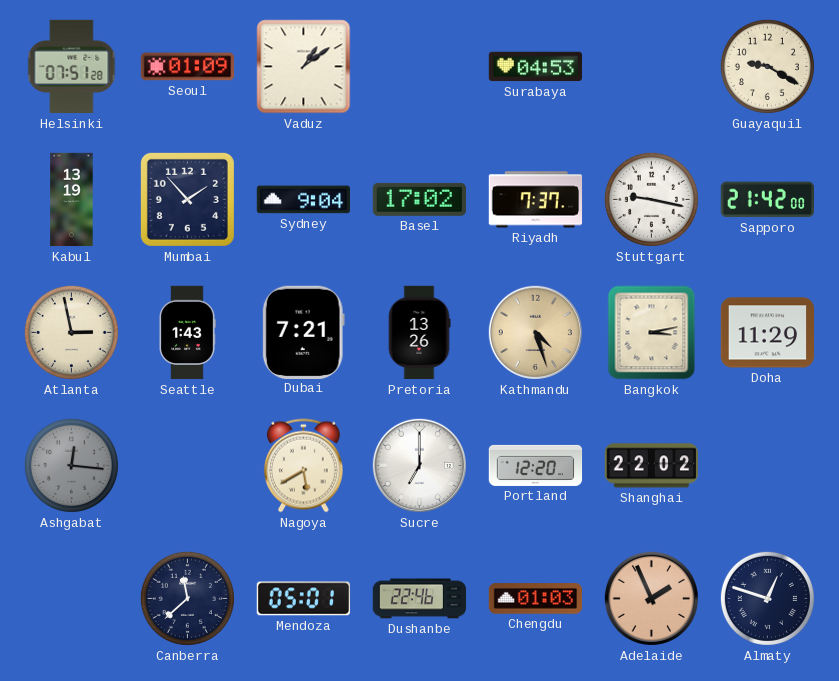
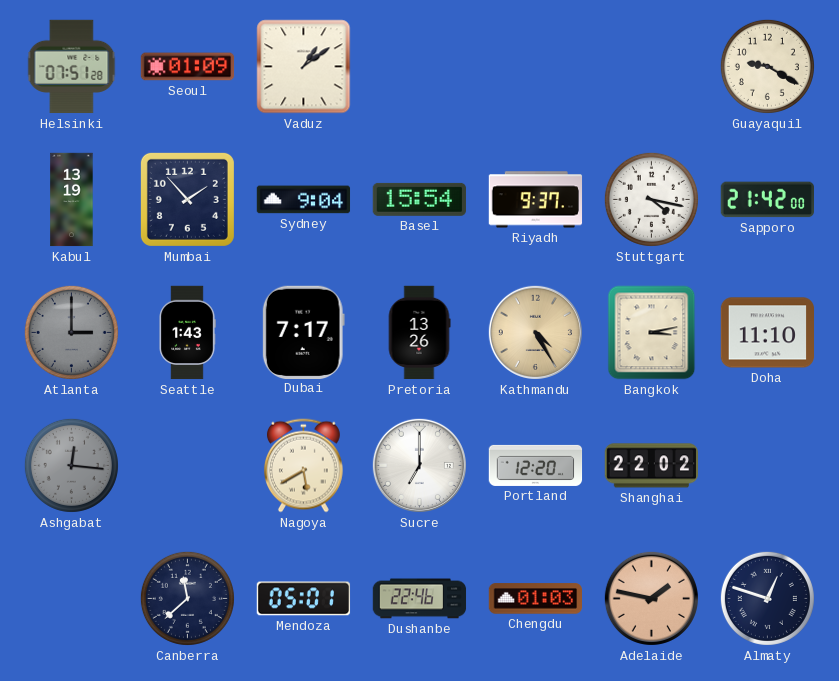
Surabaya: 04:53 -> none
Basel: 17:02 -> 15:54
Riyadh: 7:37 -> 9:37
Stuttgart: 9:17 -> 4:17
Atlanta: 2:58 -> 3:00
Atlanta dial: cream -> grey
Dubai: 7:21 -> 7:17
Kathmandu: 4:27 -> 4:25
Doha: 11:29 -> 11:10
Adelaide: 1:56 -> 1:47
